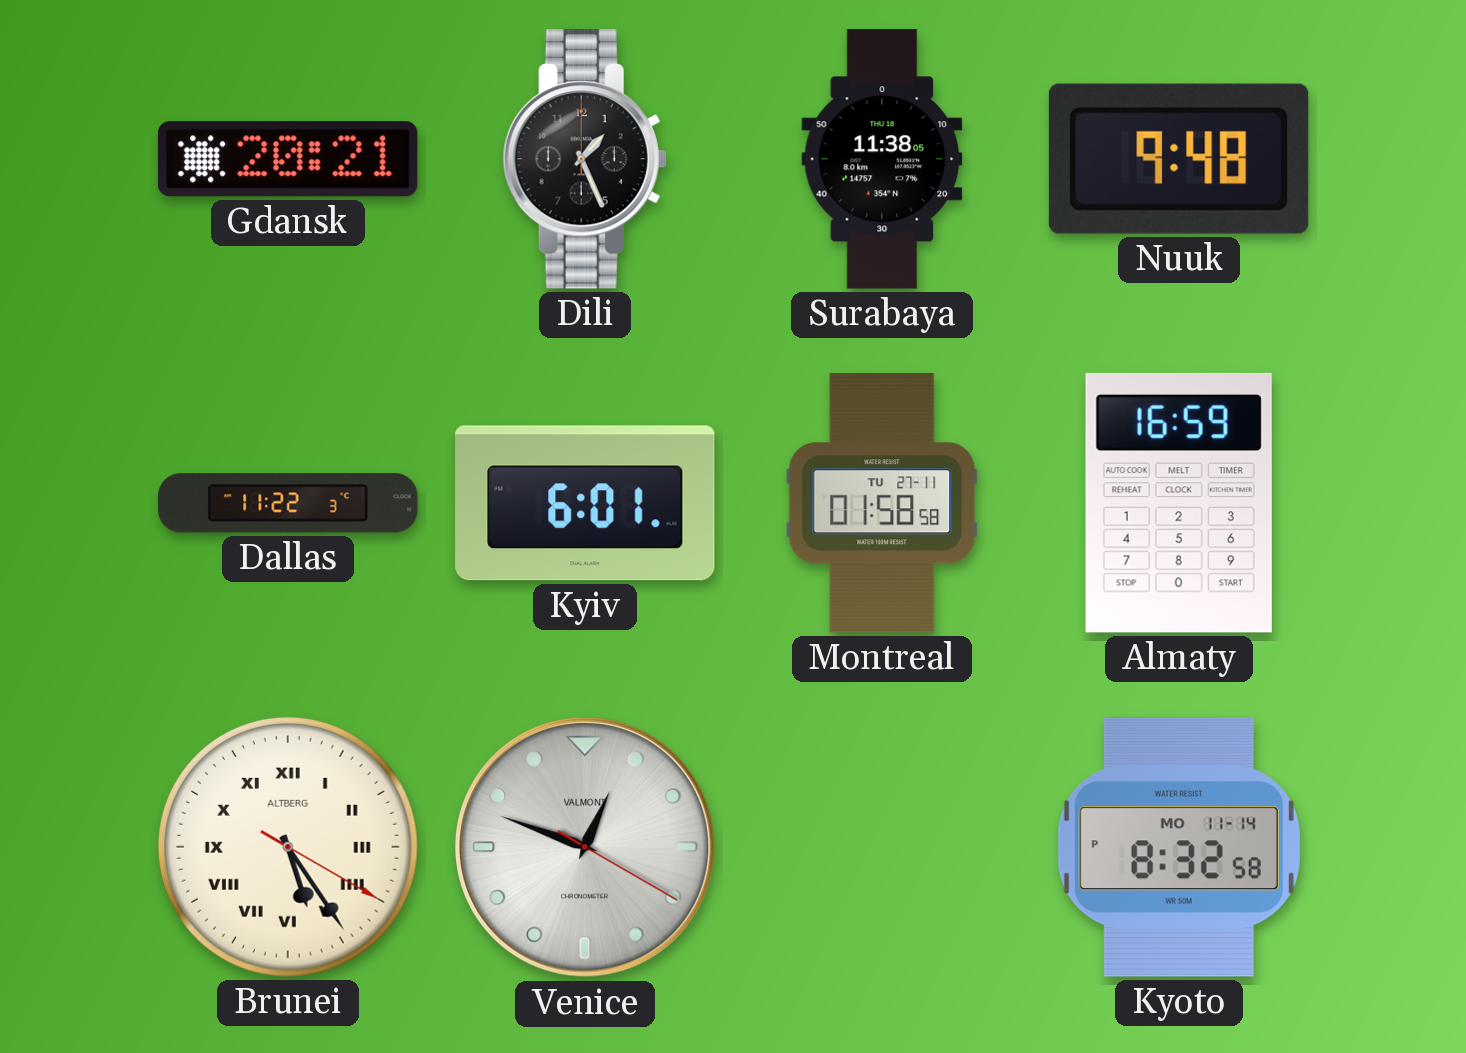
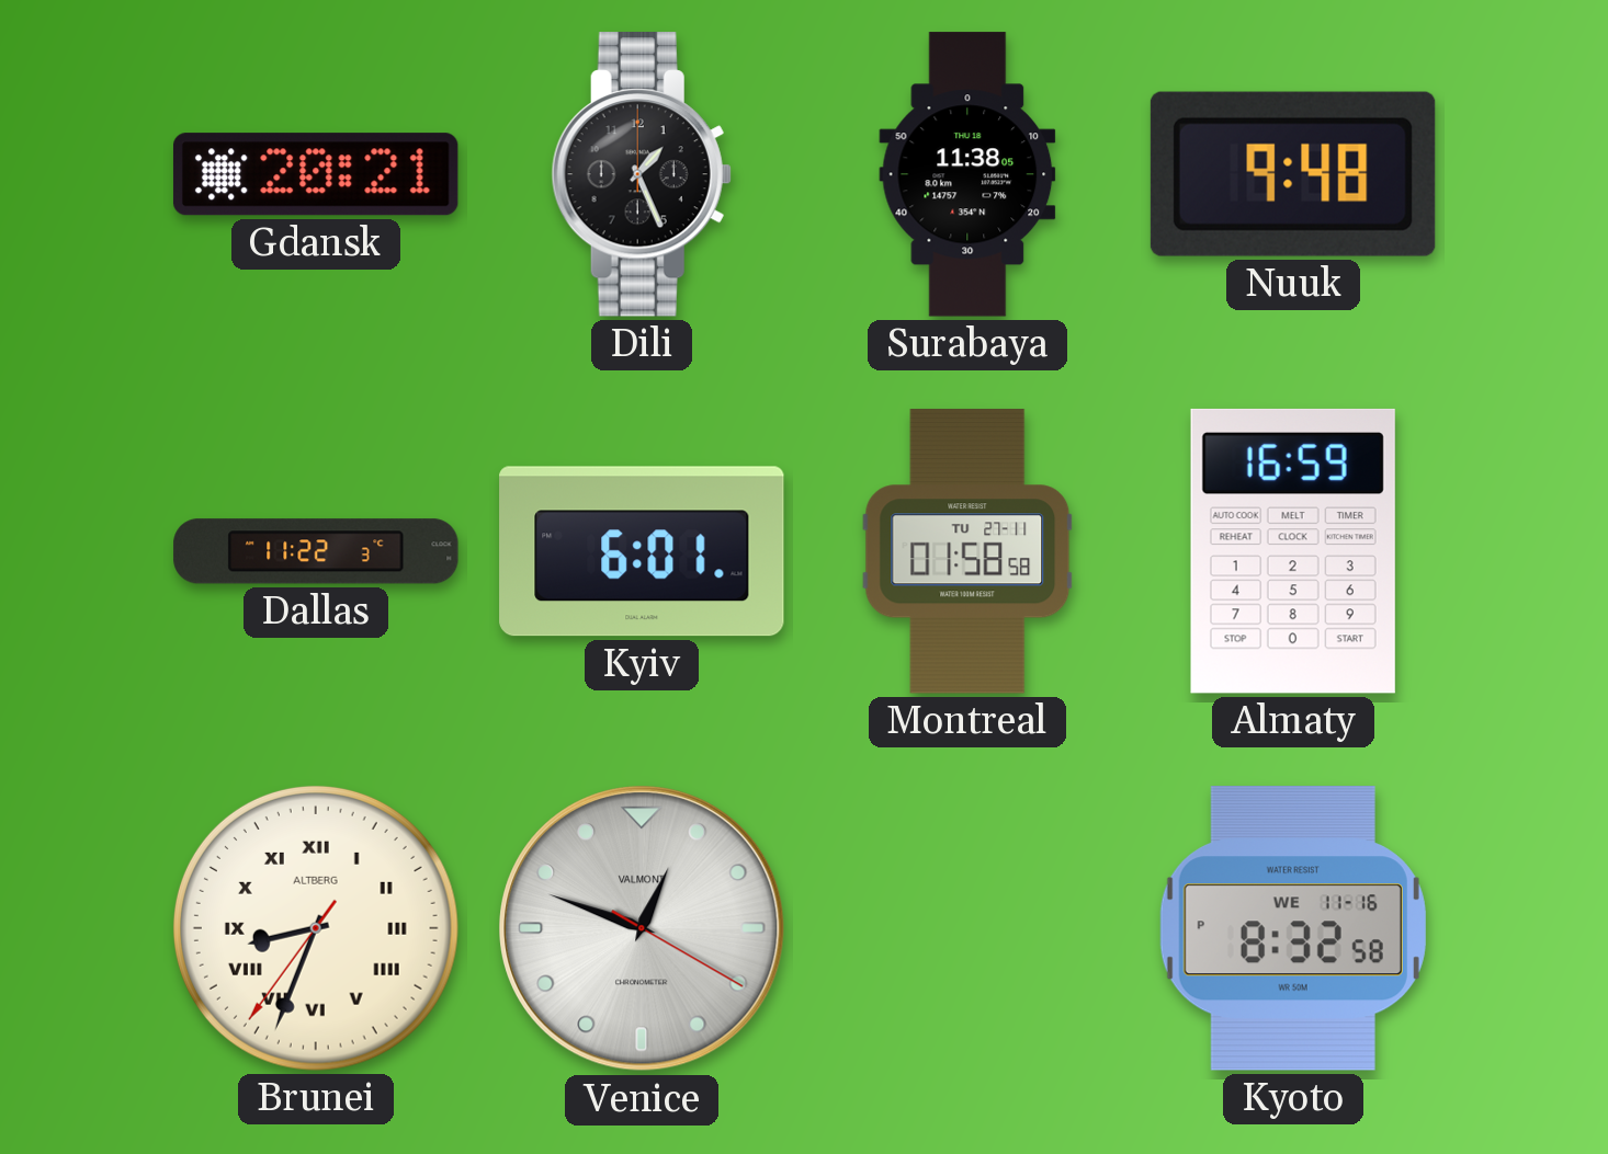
Brunei: 5:24 -> 8:33
Kyoto date: MO 11-14 -> WE 11-16
